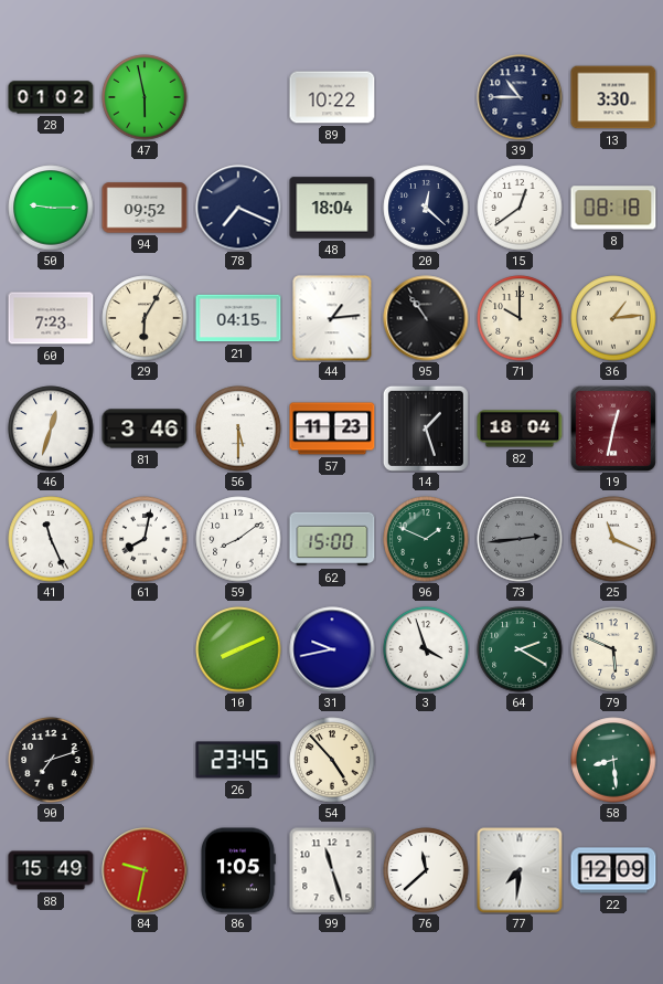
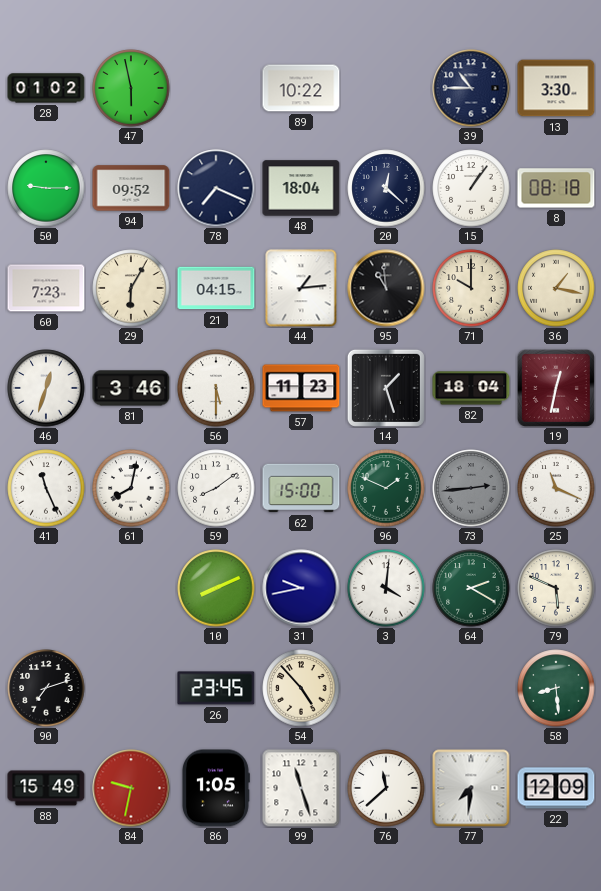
15: 12:39 -> 1:06
95: 10:54 -> 10:59
36: 1:14 -> 1:17
3: 3:57 -> 4:01
